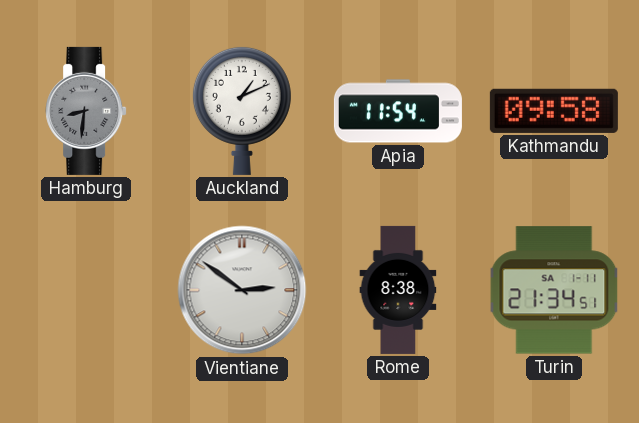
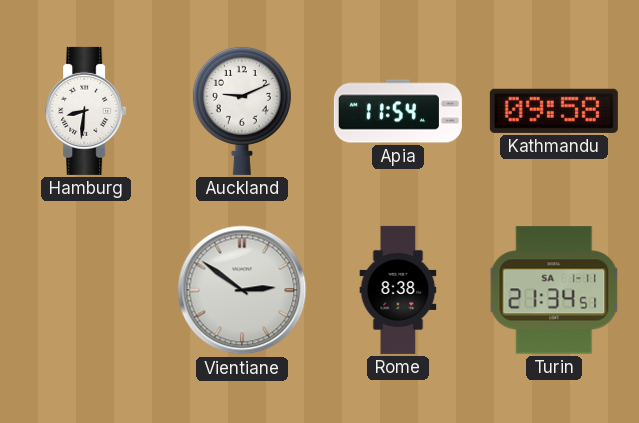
Hamburg dial: grey -> white
Auckland: 1:11 -> 9:11
